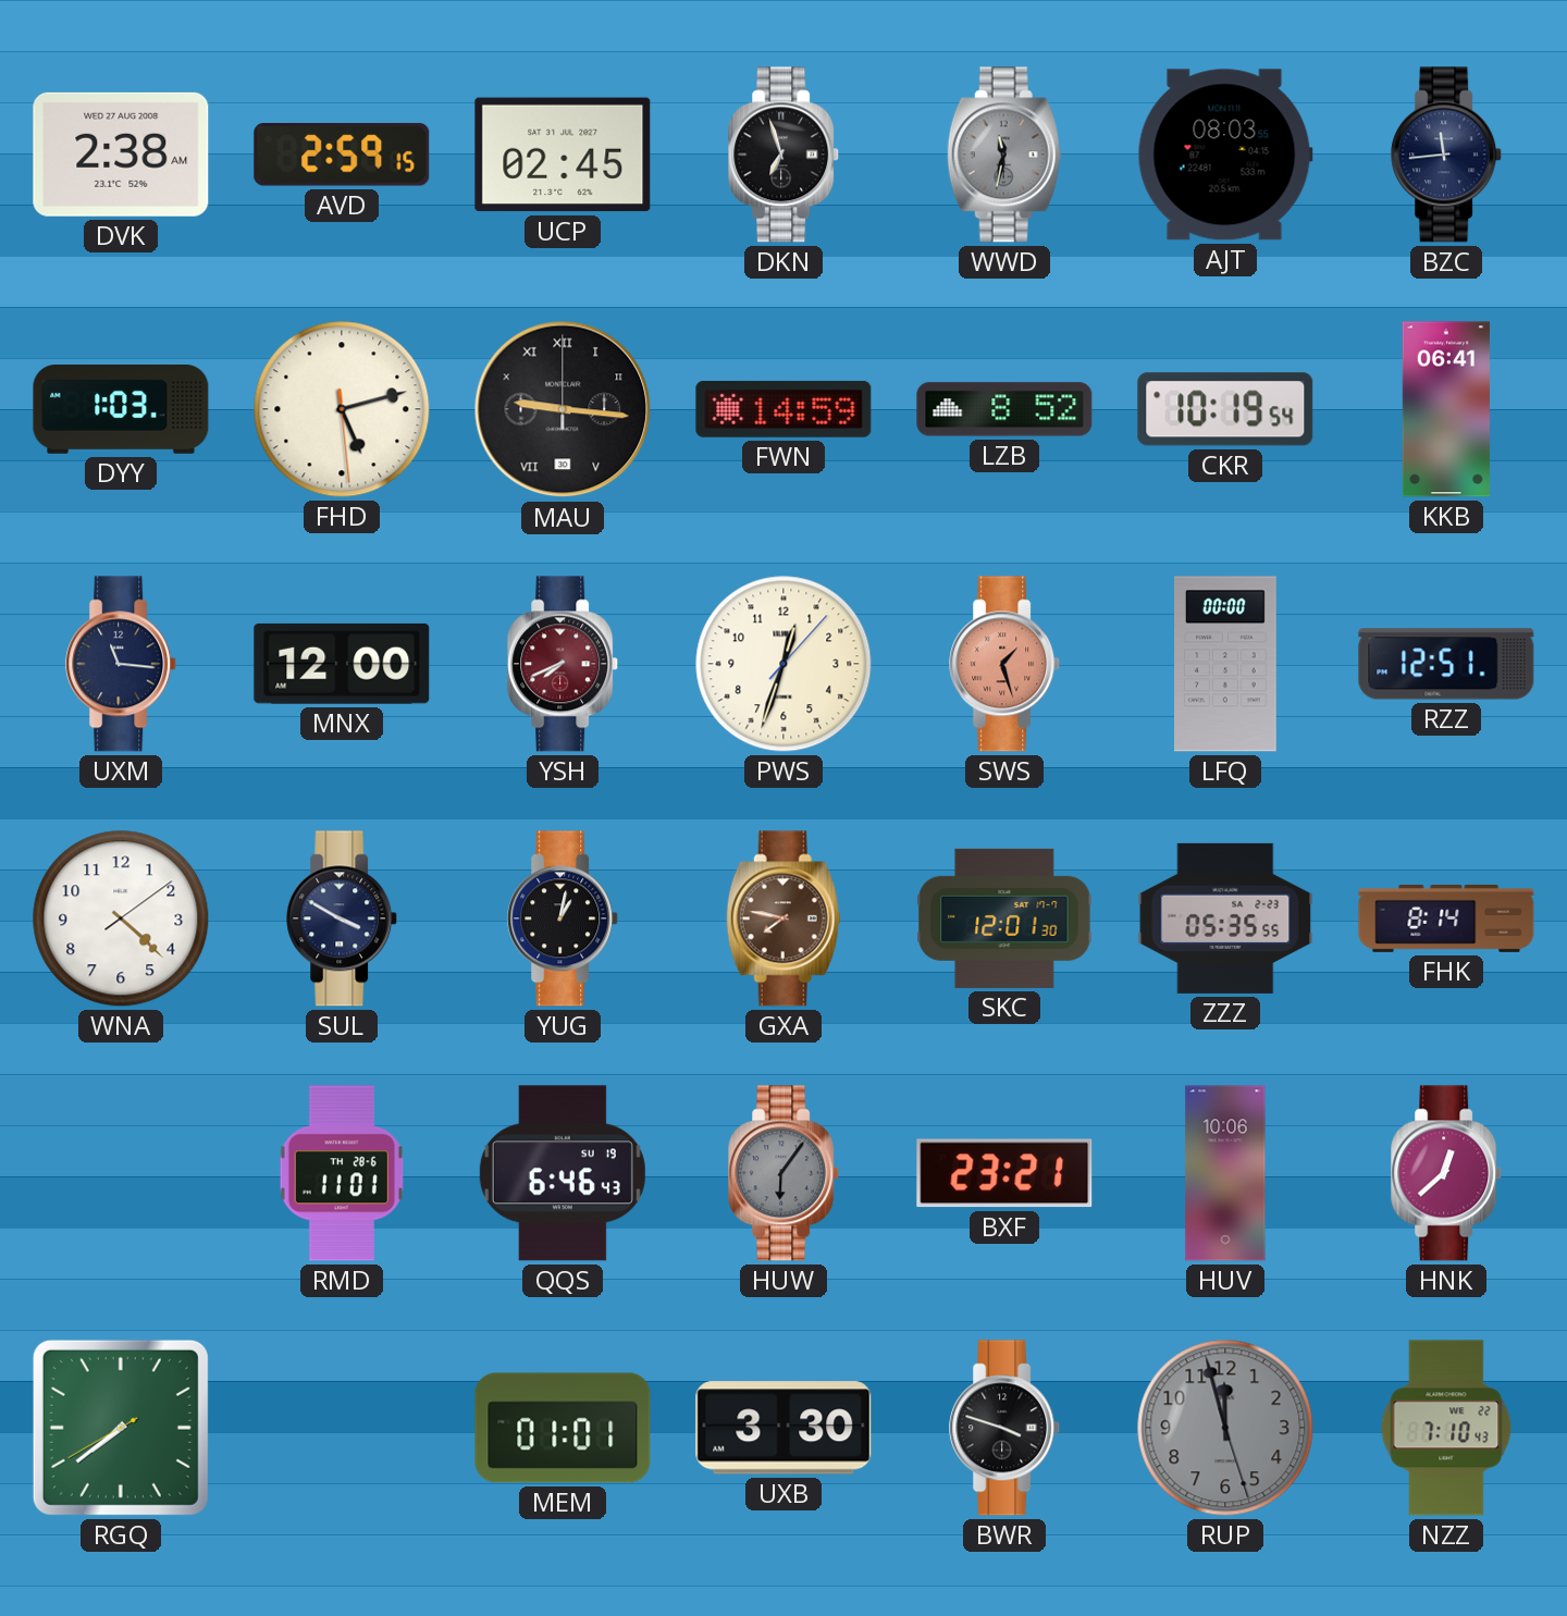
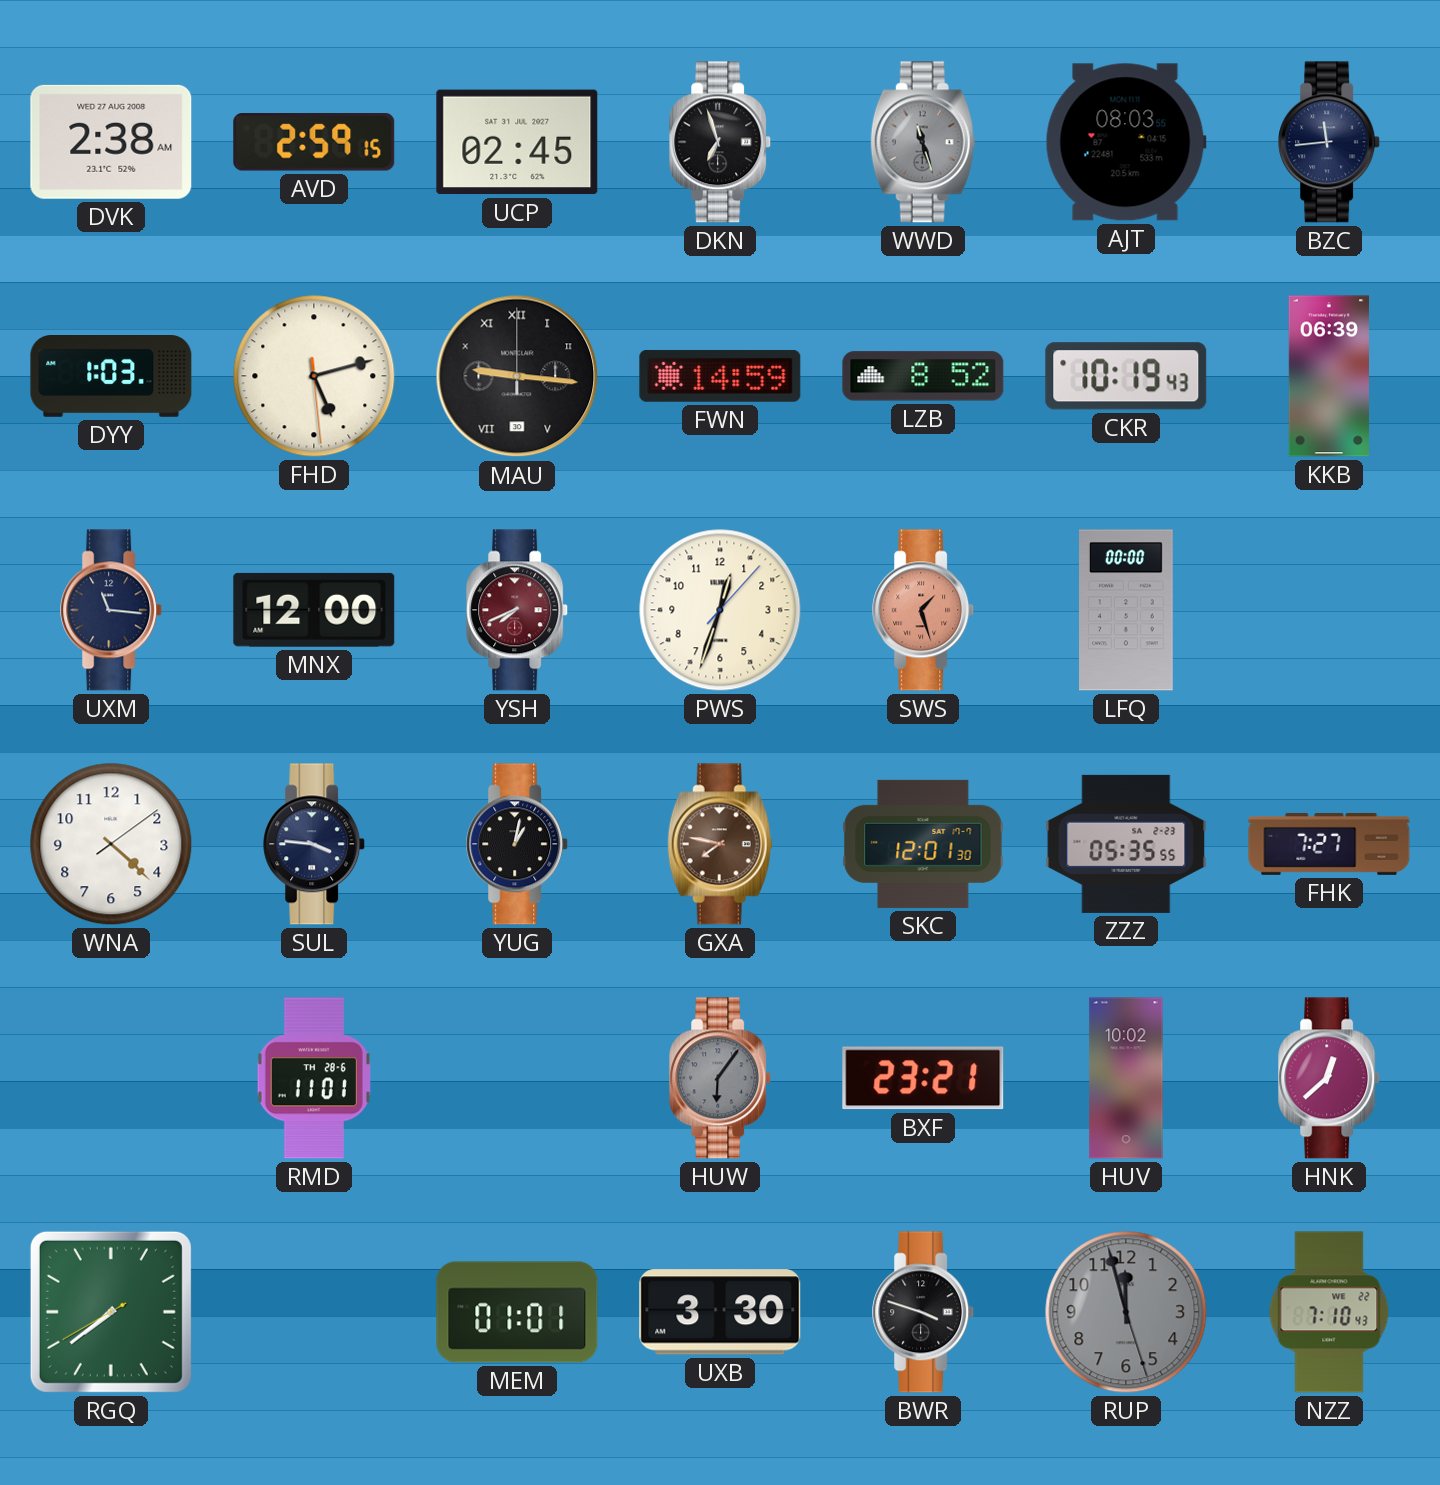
WWD: 11:32 -> 11:27
CKR: 10:19:54 -> 10:19:43
KKB: 06:41 -> 06:39
RZZ: 12:51 -> none
SUL: 3:50 -> 3:46
FHK: 8:14 -> 7:27
QQS: 6:46 -> none
HUV: 10:06 -> 10:02
